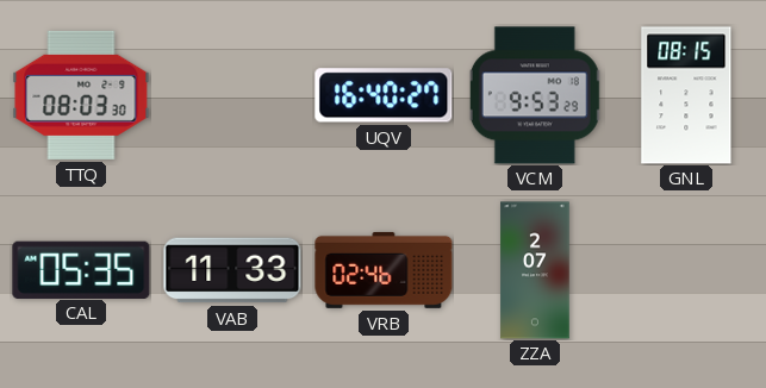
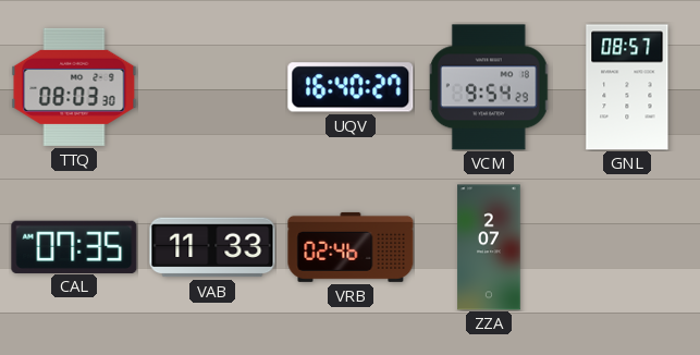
VCM: 9:53 -> 9:54
GNL: 08:15 -> 08:57
CAL: 05:35 -> 07:35
